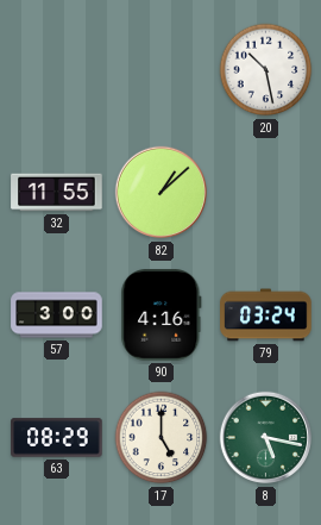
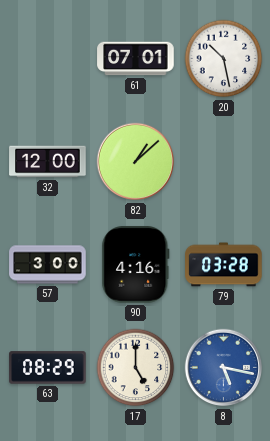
61: none -> 07:01
32: 11:55 -> 12:00
79: 03:24 -> 03:28
8 dial: green -> blue
